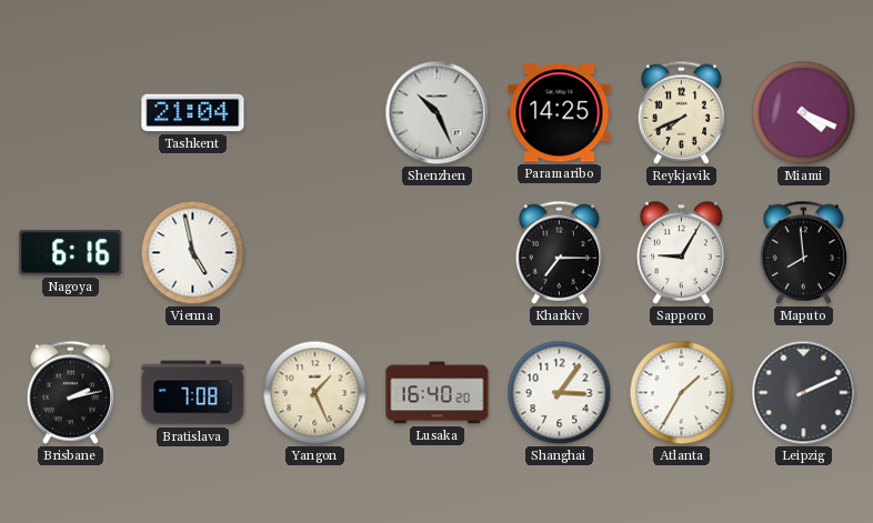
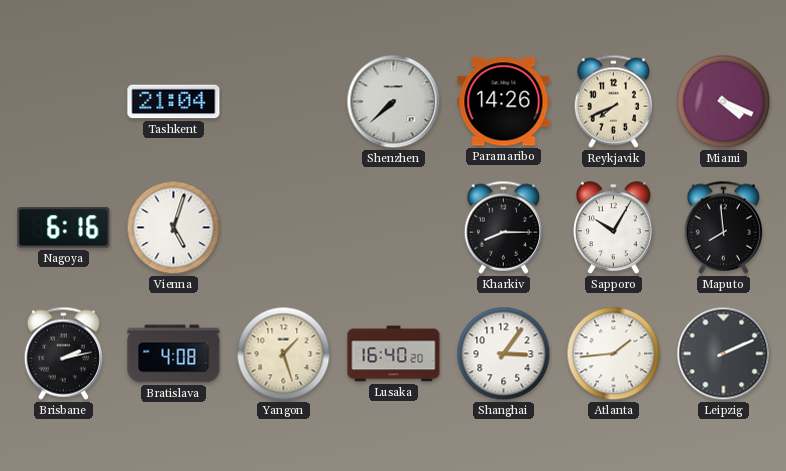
Shenzhen: 10:26 -> 7:38
Paramaribo: 14:25 -> 14:26
Vienna: 4:58 -> 5:03
Kharkiv: 7:15 -> 8:15
Sapporo: 9:05 -> 10:05
Bratislava: 7:08 -> 4:08
Yangon: 1:26 -> 1:27
Atlanta: 1:35 -> 1:44
